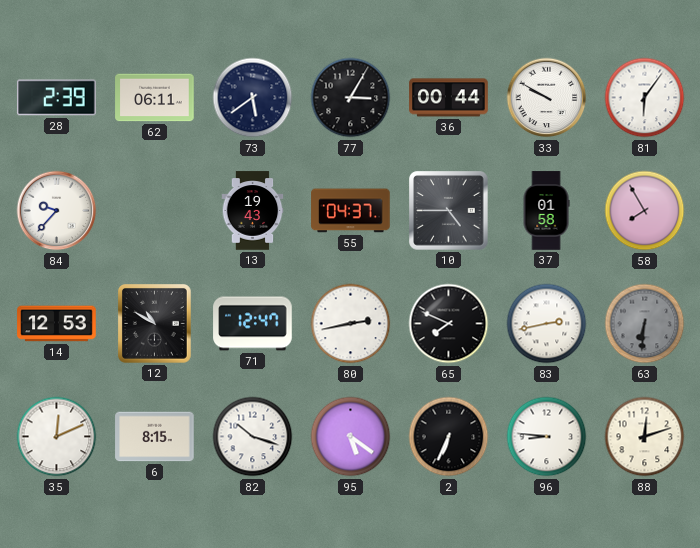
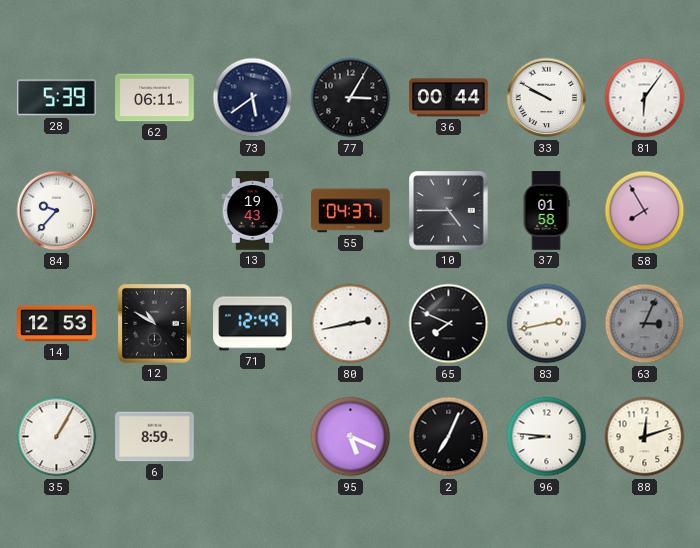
28: 2:39 -> 5:39
71: 12:47 -> 12:49
63: 6:31 -> 3:04
35: 12:11 -> 1:05
6: 8:15 -> 8:59
82: 10:18 -> none
95: 5:21 -> 5:19
2: 6:34 -> 7:04
